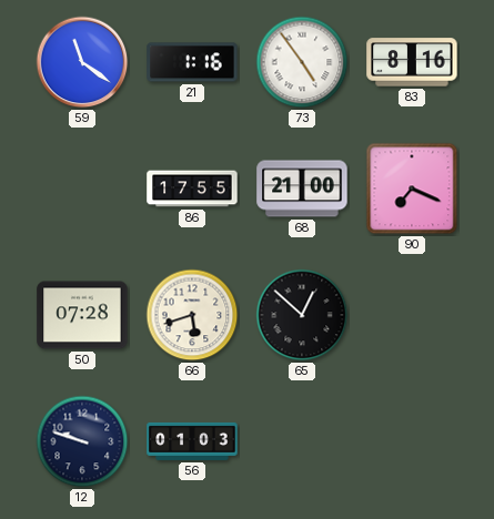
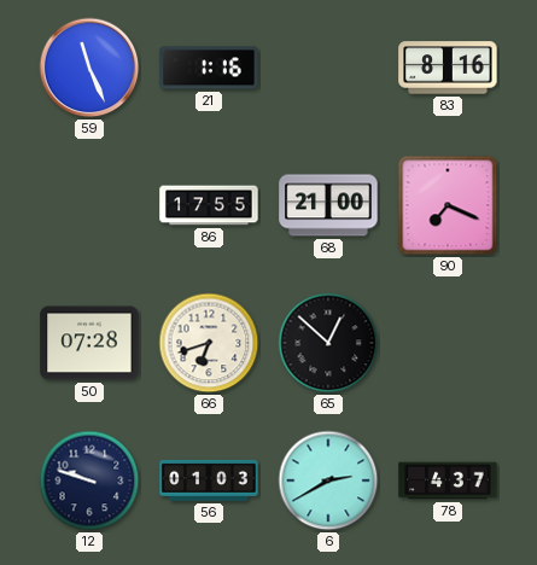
59: 11:21 -> 11:26
73: 4:54 -> none
66: 5:42 -> 6:42
6: none -> 2:40
78: none -> 4:37
